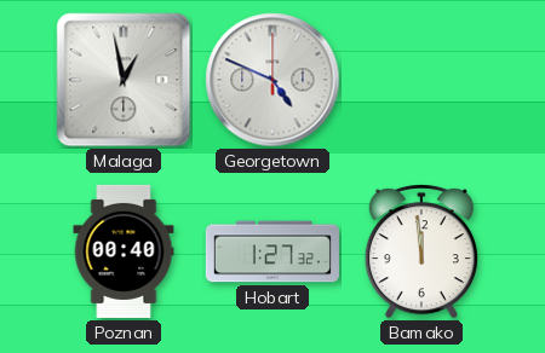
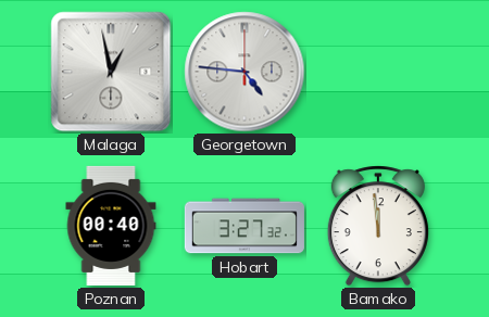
Georgetown: 4:49 -> 4:46
Hobart: 1:27 -> 3:27
